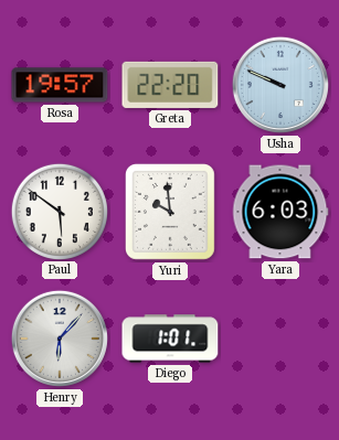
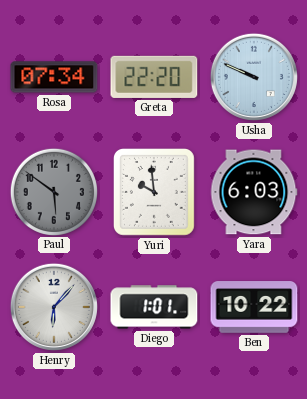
Rosa: 19:57 -> 07:34
Paul dial: white -> grey
Ben: none -> 10:22
